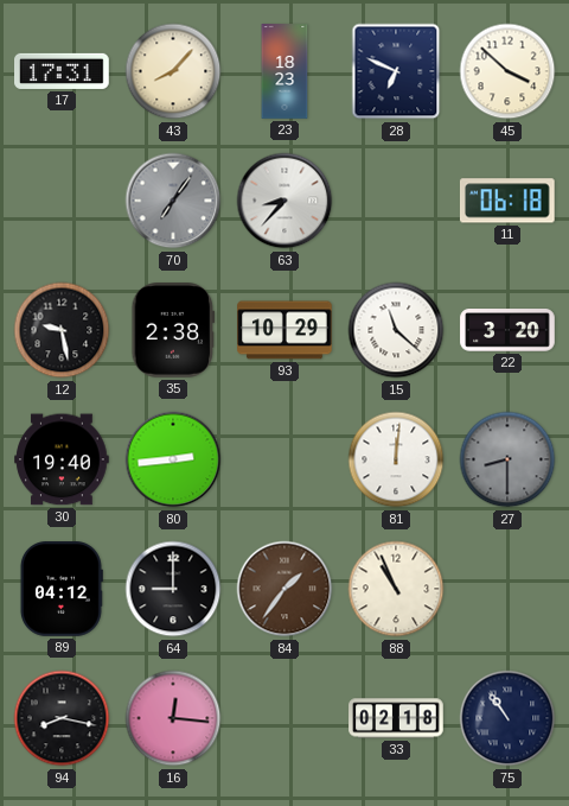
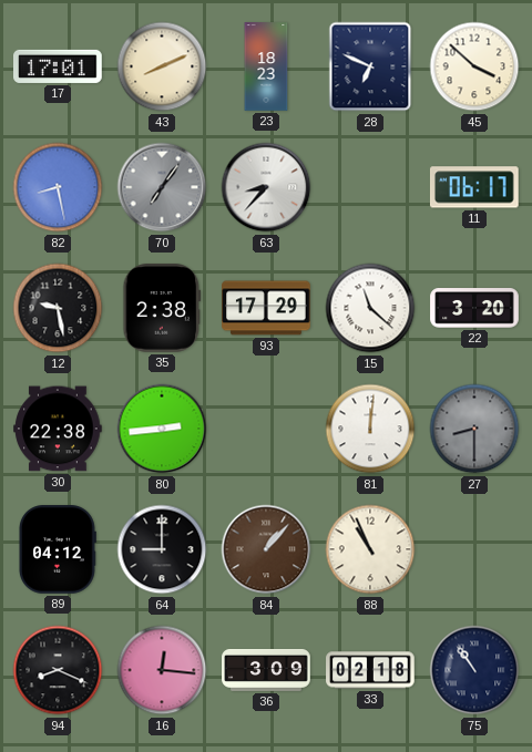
17: 17:31 -> 17:01
43: 8:07 -> 8:11
82: none -> 8:28
11: 06:18 -> 06:17
93: 10:29 -> 17:29
30: 19:40 -> 22:38
84: 1:36 -> 1:07
94: 8:17 -> 8:19
36: none -> 3:09
